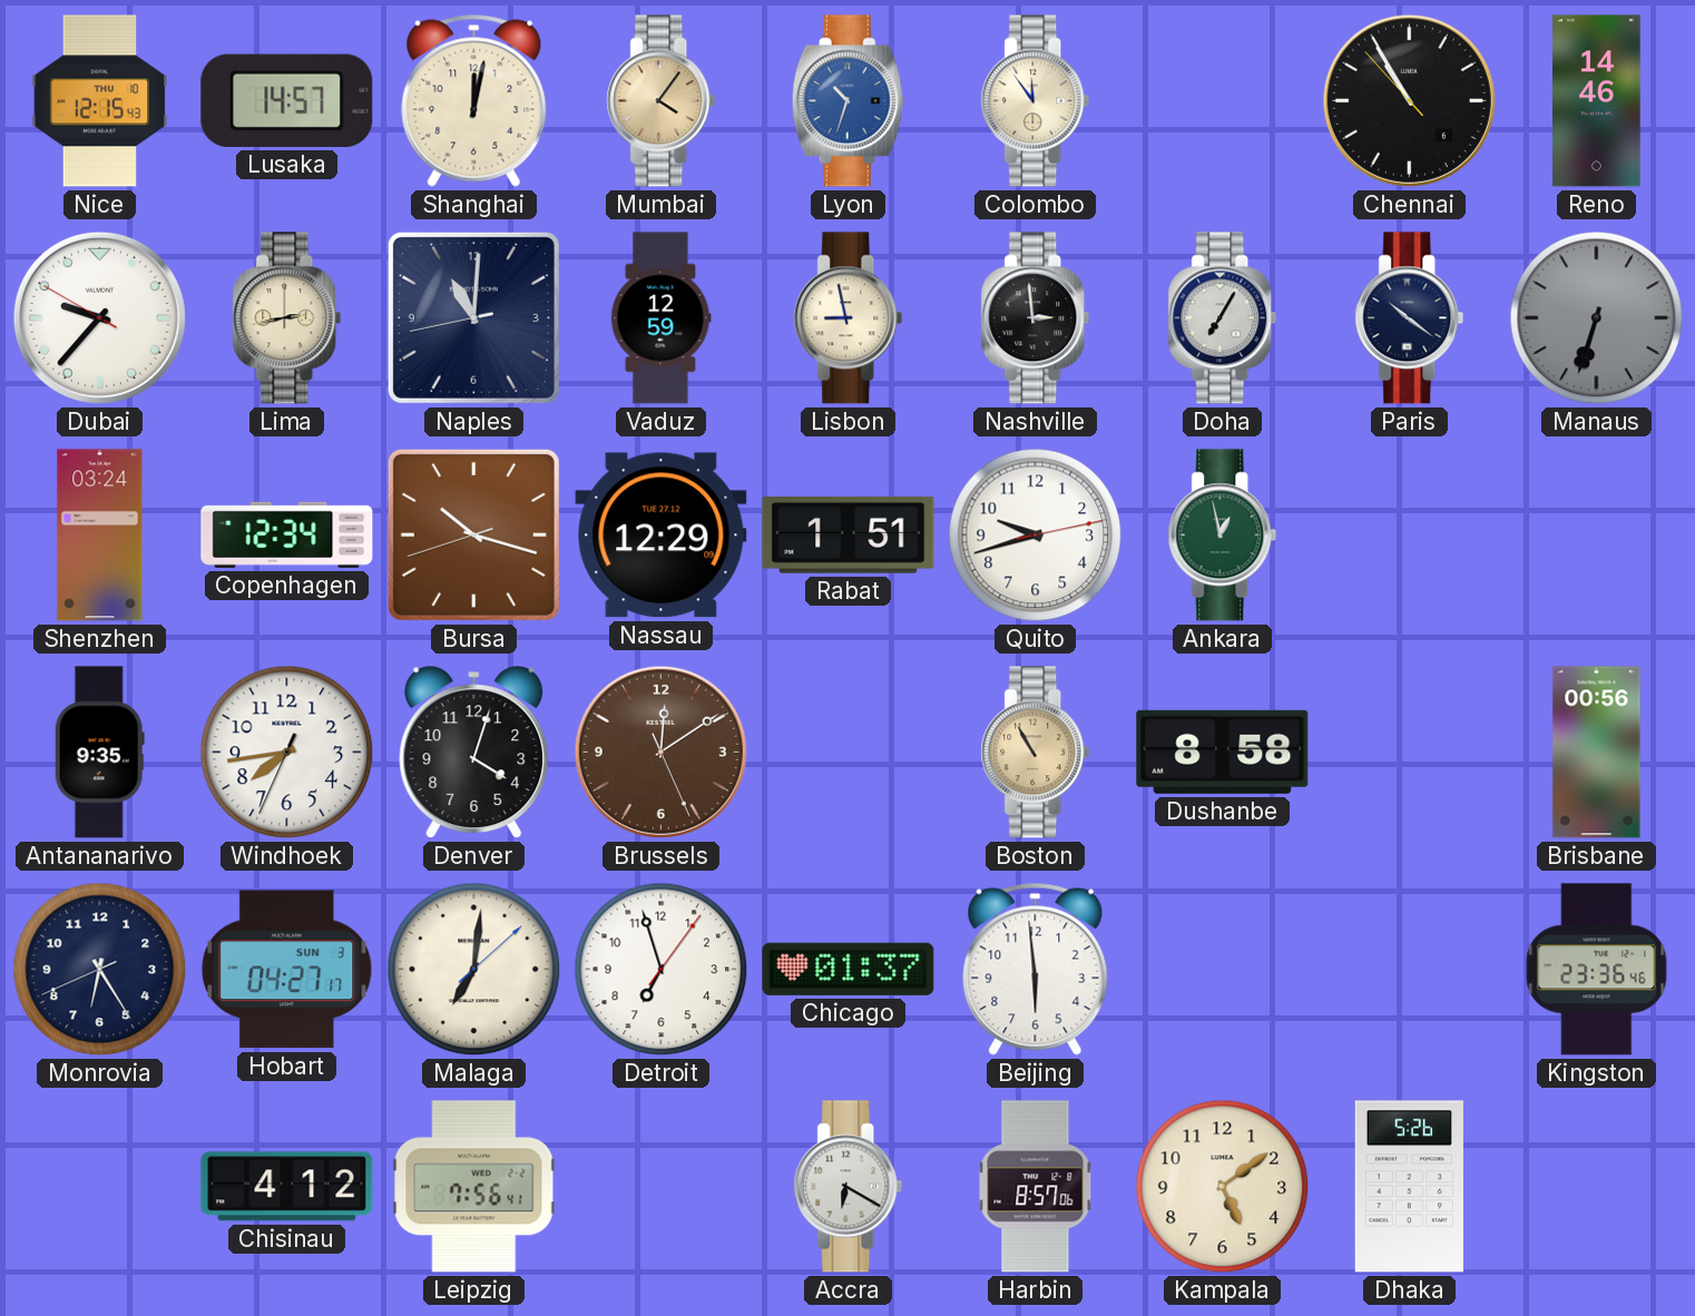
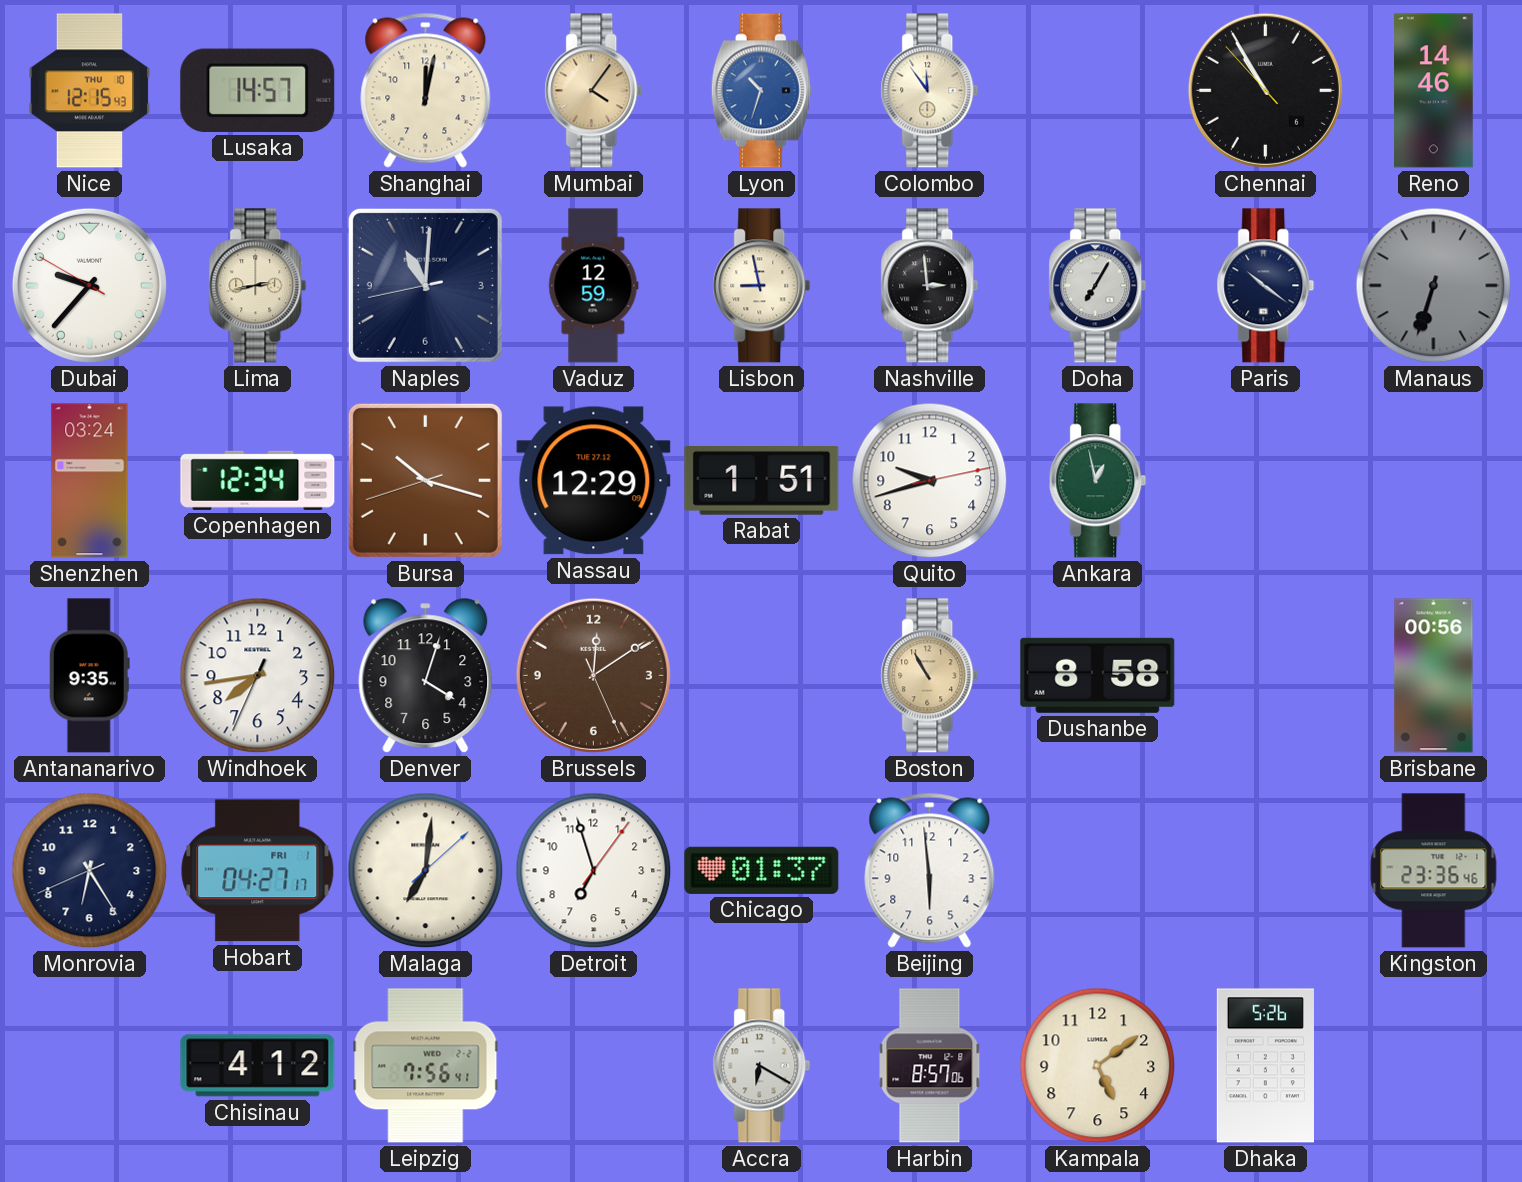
Hobart date: SUN 3 -> FRI 1
